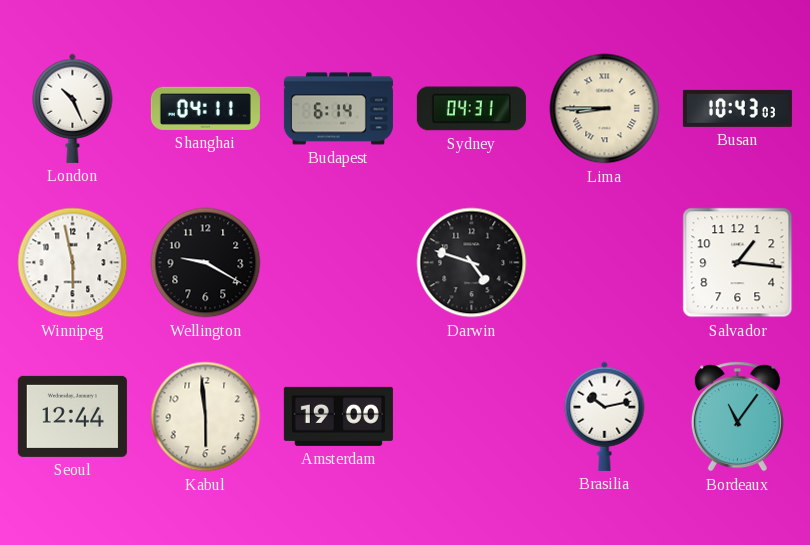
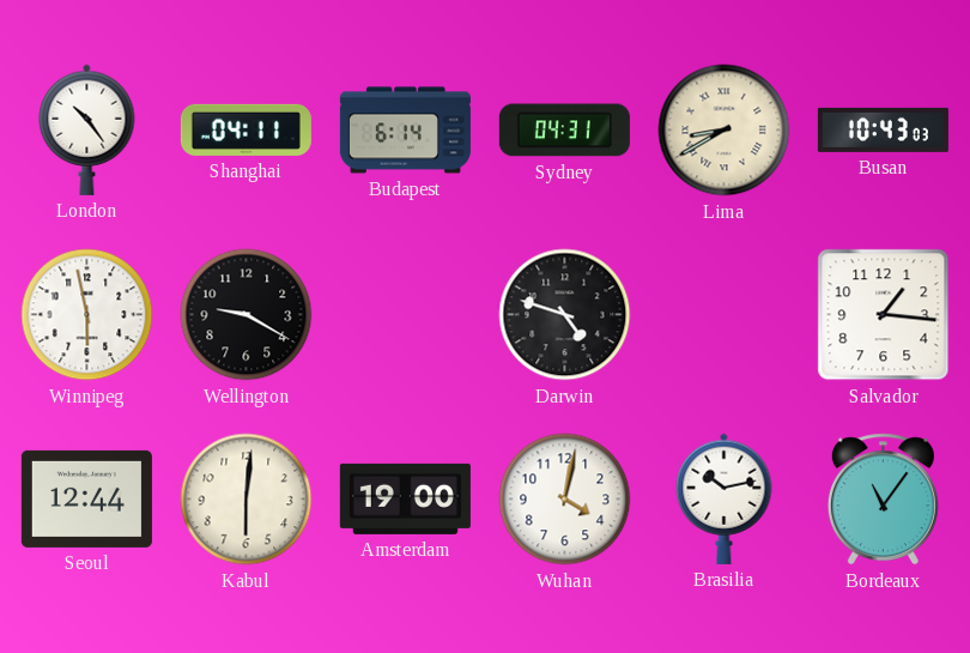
London: 10:26 -> 10:24
Lima: 8:45 -> 8:40
Kabul: 5:59 -> 6:01
Wuhan: none -> 4:02
